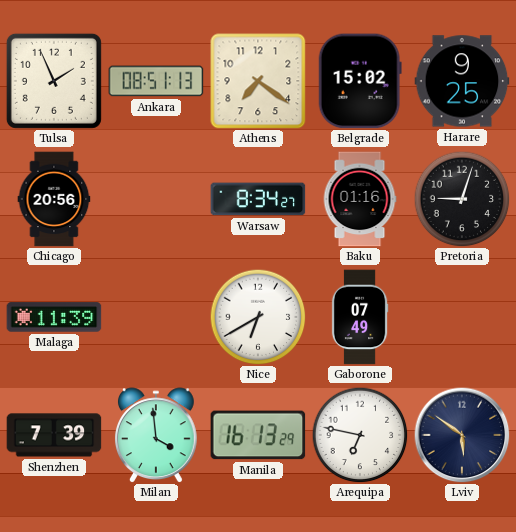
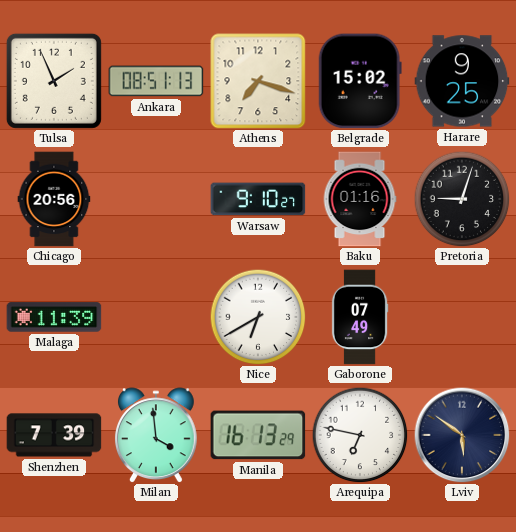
Athens: 7:21 -> 7:18
Warsaw: 8:34 -> 9:10
